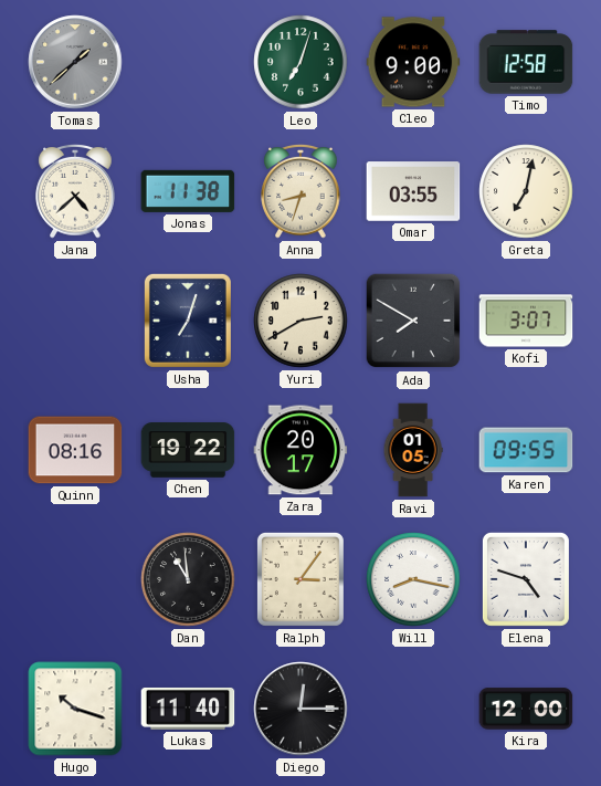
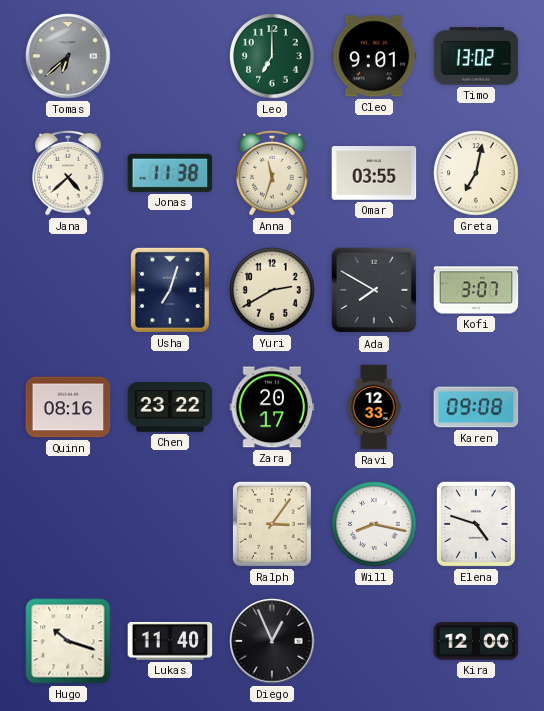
Tomas: 1:38 -> 6:38
Leo: 7:03 -> 7:00
Cleo: 9:00 -> 9:01
Timo: 12:58 -> 13:02
Anna: 8:33 -> 11:33
Chen: 19:22 -> 23:22
Ravi: 01:05 -> 12:33
Karen: 09:55 -> 09:08
Dan: 10:59 -> none
Diego: 12:15 -> 12:56
